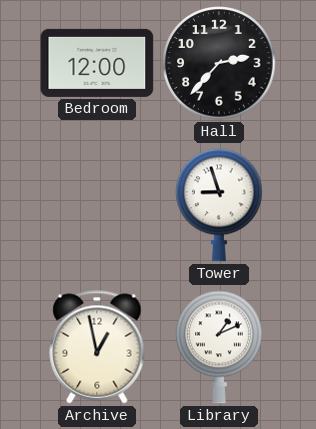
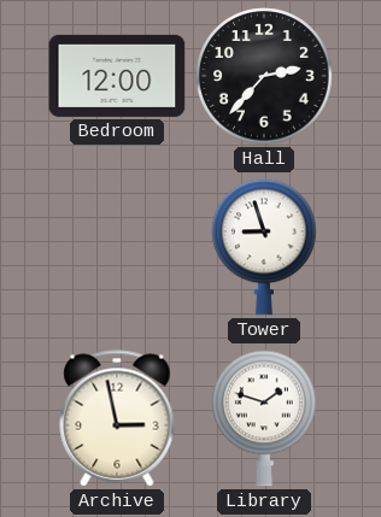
Archive: 12:58 -> 2:58
Library: 1:11 -> 1:48
